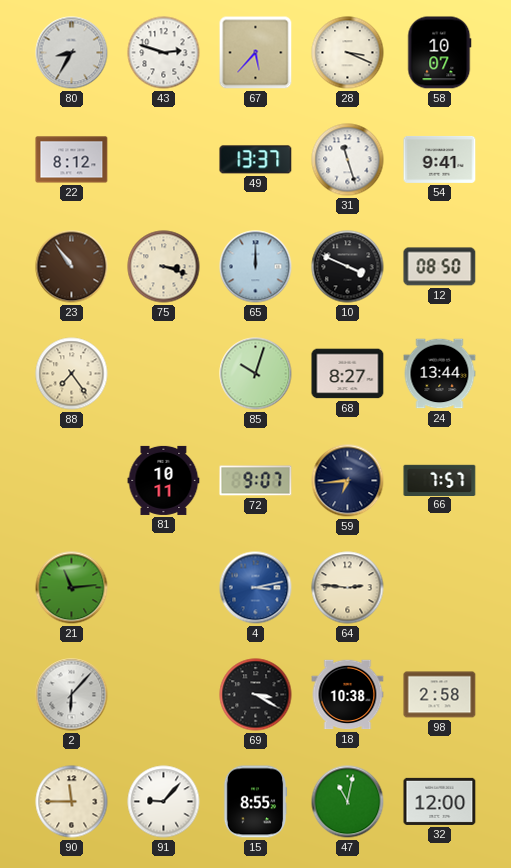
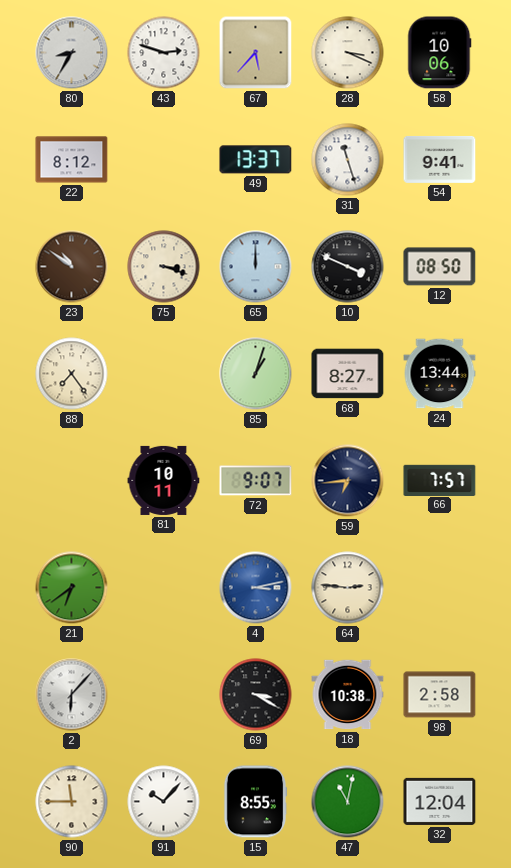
58: 10:07 -> 10:06
23: 10:54 -> 10:51
85: 10:03 -> 1:03
21: 11:14 -> 6:39
91: 9:07 -> 10:07
32: 12:00 -> 12:04
